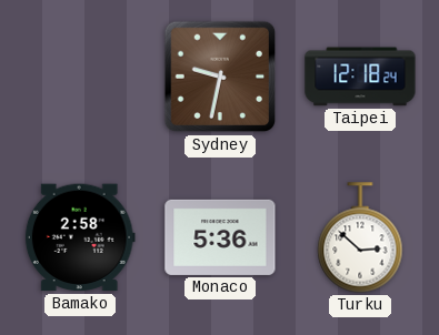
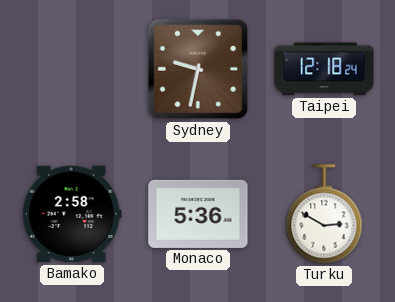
Turku: 2:52 -> 2:50
